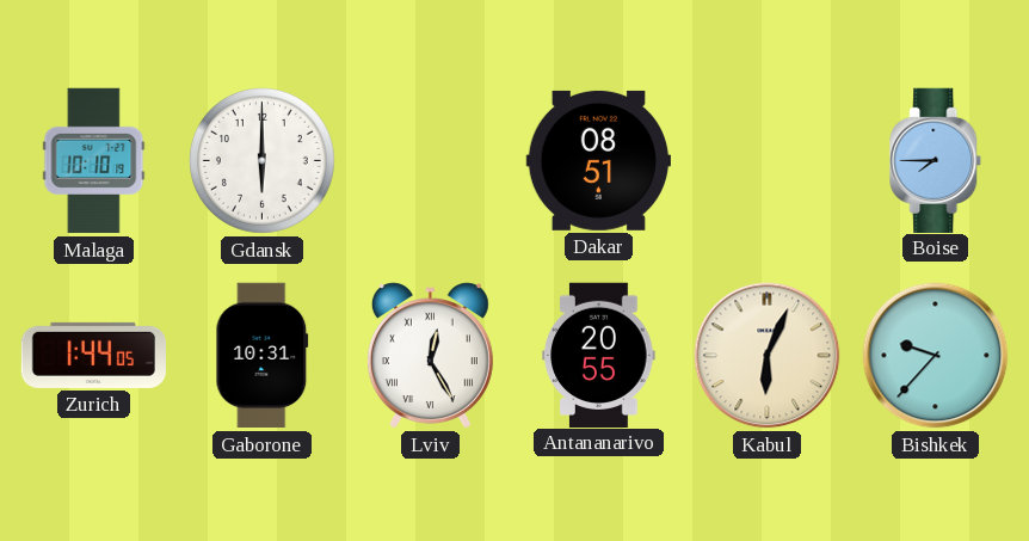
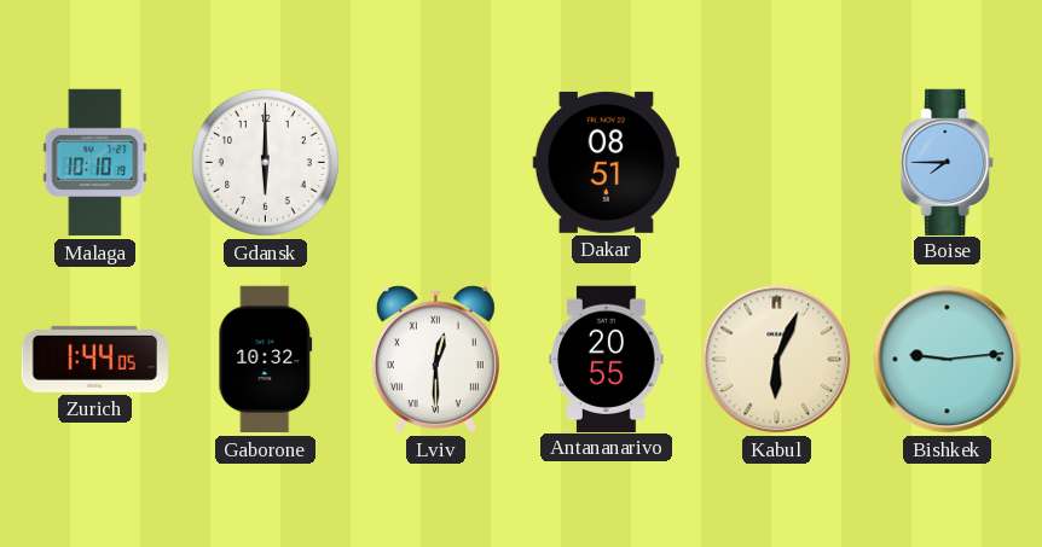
Gaborone: 10:31 -> 10:32
Lviv: 12:25 -> 12:30
Bishkek: 9:37 -> 9:14
